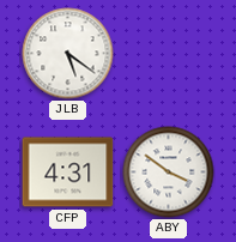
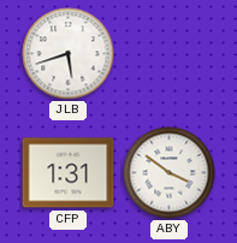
JLB: 5:21 -> 5:42
CFP: 4:31 -> 1:31
